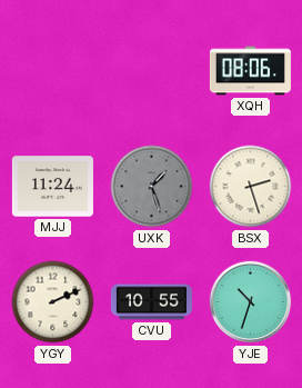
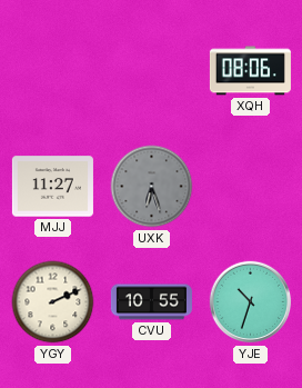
MJJ: 11:24 -> 11:27
UXK: 1:27 -> 6:27
BSX: 2:27 -> none
